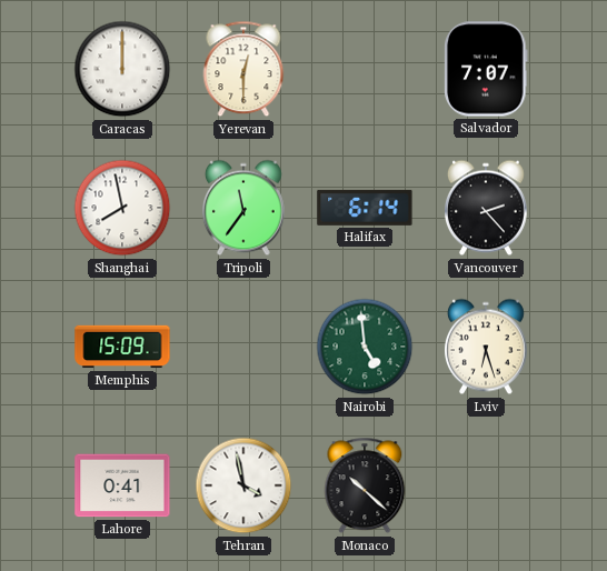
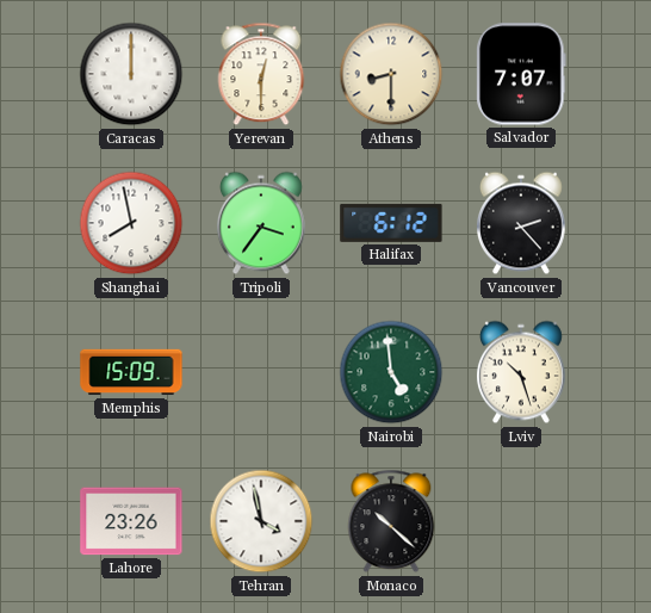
Athens: none -> 8:30
Tripoli: 11:36 -> 3:36
Halifax: 6:14 -> 6:12
Lviv: 6:27 -> 10:27
Lahore: 0:41 -> 23:26
